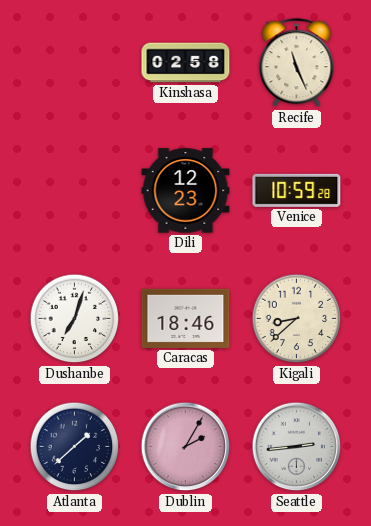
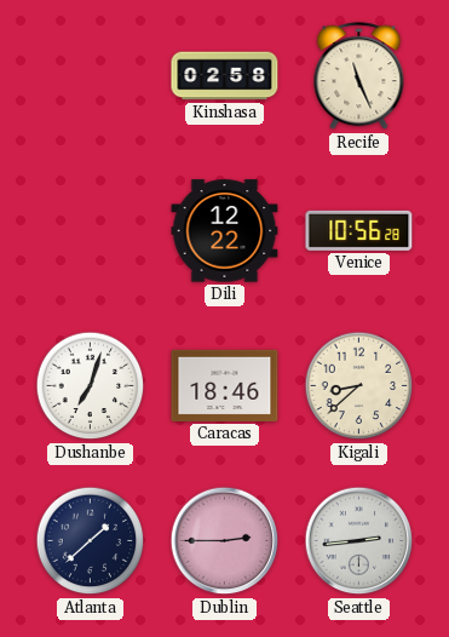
Dili: 12:23 -> 12:22
Venice: 10:59 -> 10:56
Dublin: 2:05 -> 2:45
